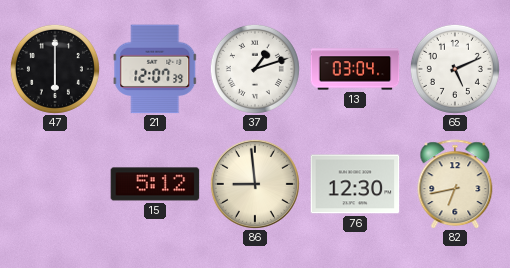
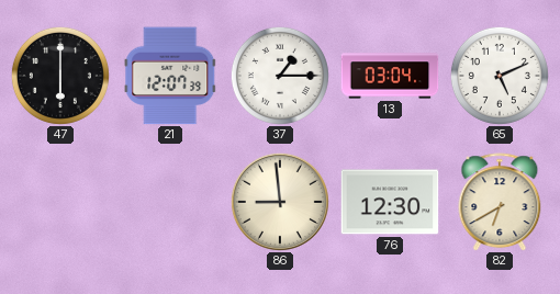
37: 1:12 -> 1:15
15: 5:12 -> none
82: 6:43 -> 6:40
